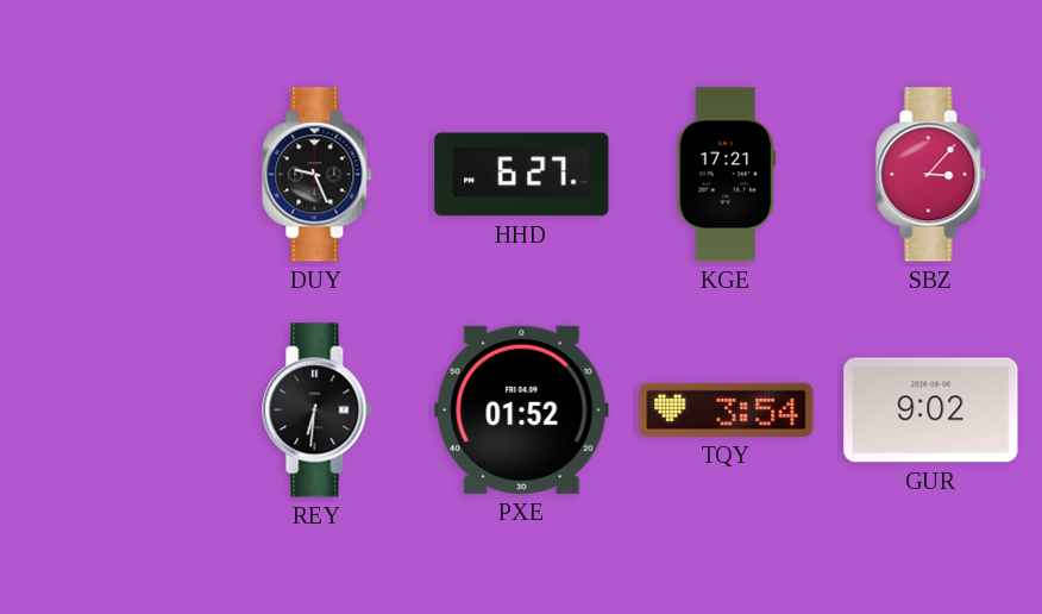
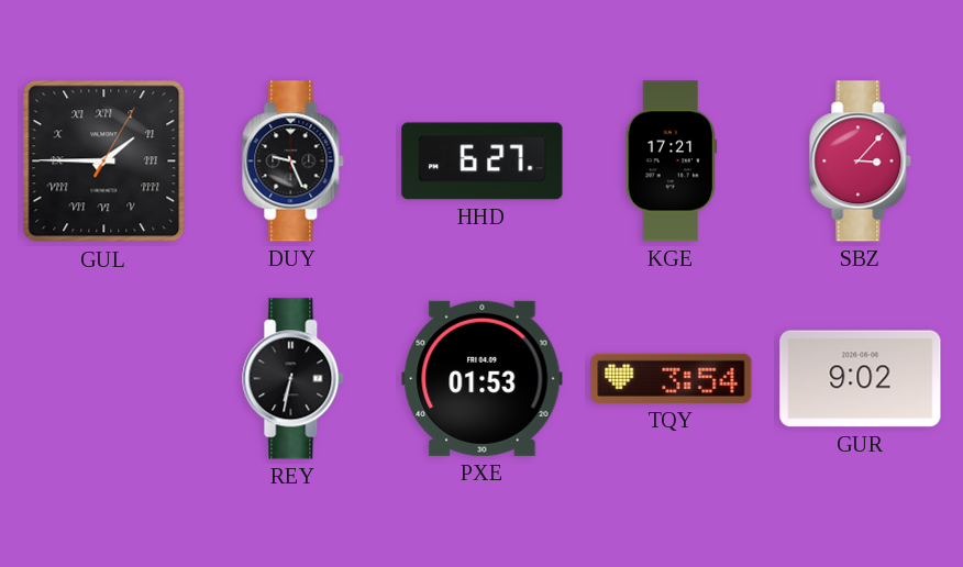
GUL: none -> 1:45
REY: 6:31 -> 6:32
PXE: 01:52 -> 01:53
